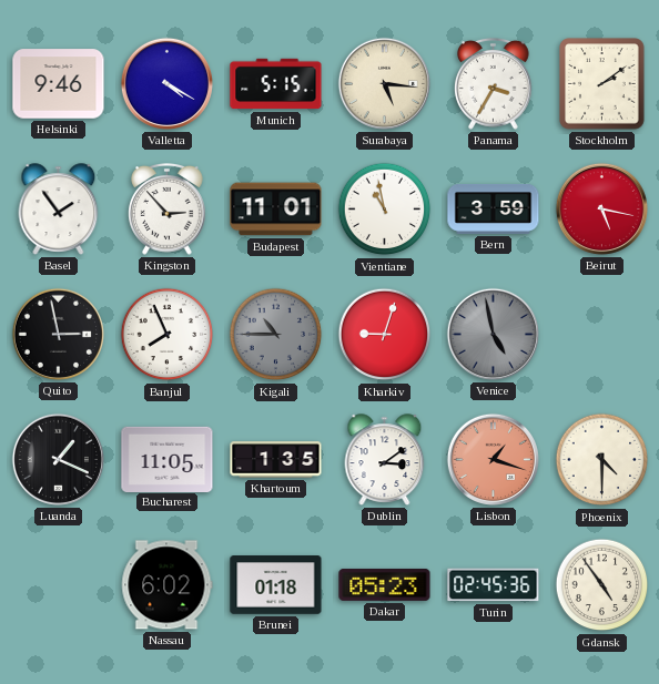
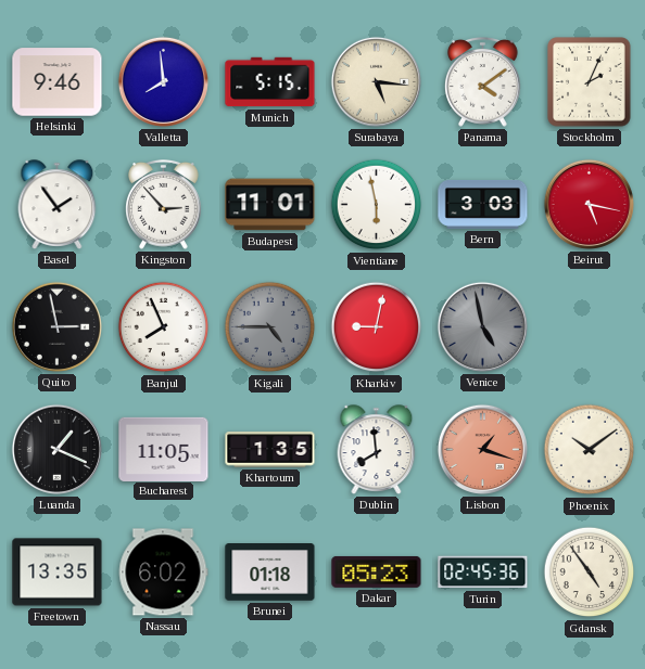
Valletta: 4:20 -> 7:59
Panama: 3:35 -> 4:09
Stockholm: 2:09 -> 2:04
Vientiane: 10:58 -> 5:58
Bern: 3:59 -> 3:03
Kigali: 10:45 -> 4:45
Kharkiv: 9:03 -> 9:02
Dublin: 3:09 -> 7:59
Phoenix: 4:30 -> 10:09
Freetown: none -> 13:35
